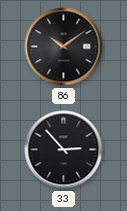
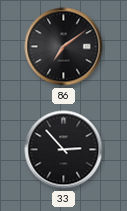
86: 10:09 -> 7:09
